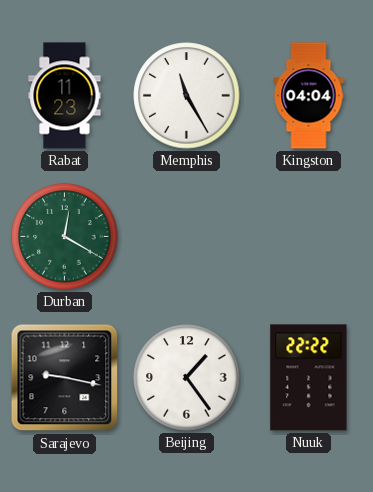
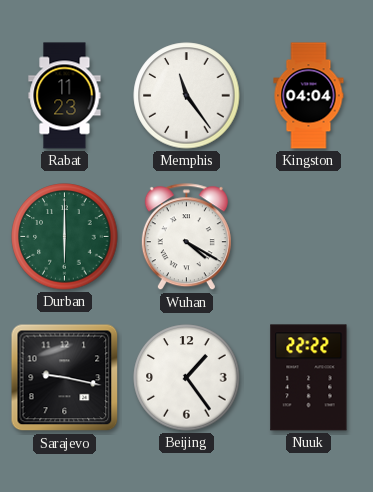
Memphis: 11:25 -> 11:24
Durban: 12:20 -> 6:00
Wuhan: none -> 4:20
